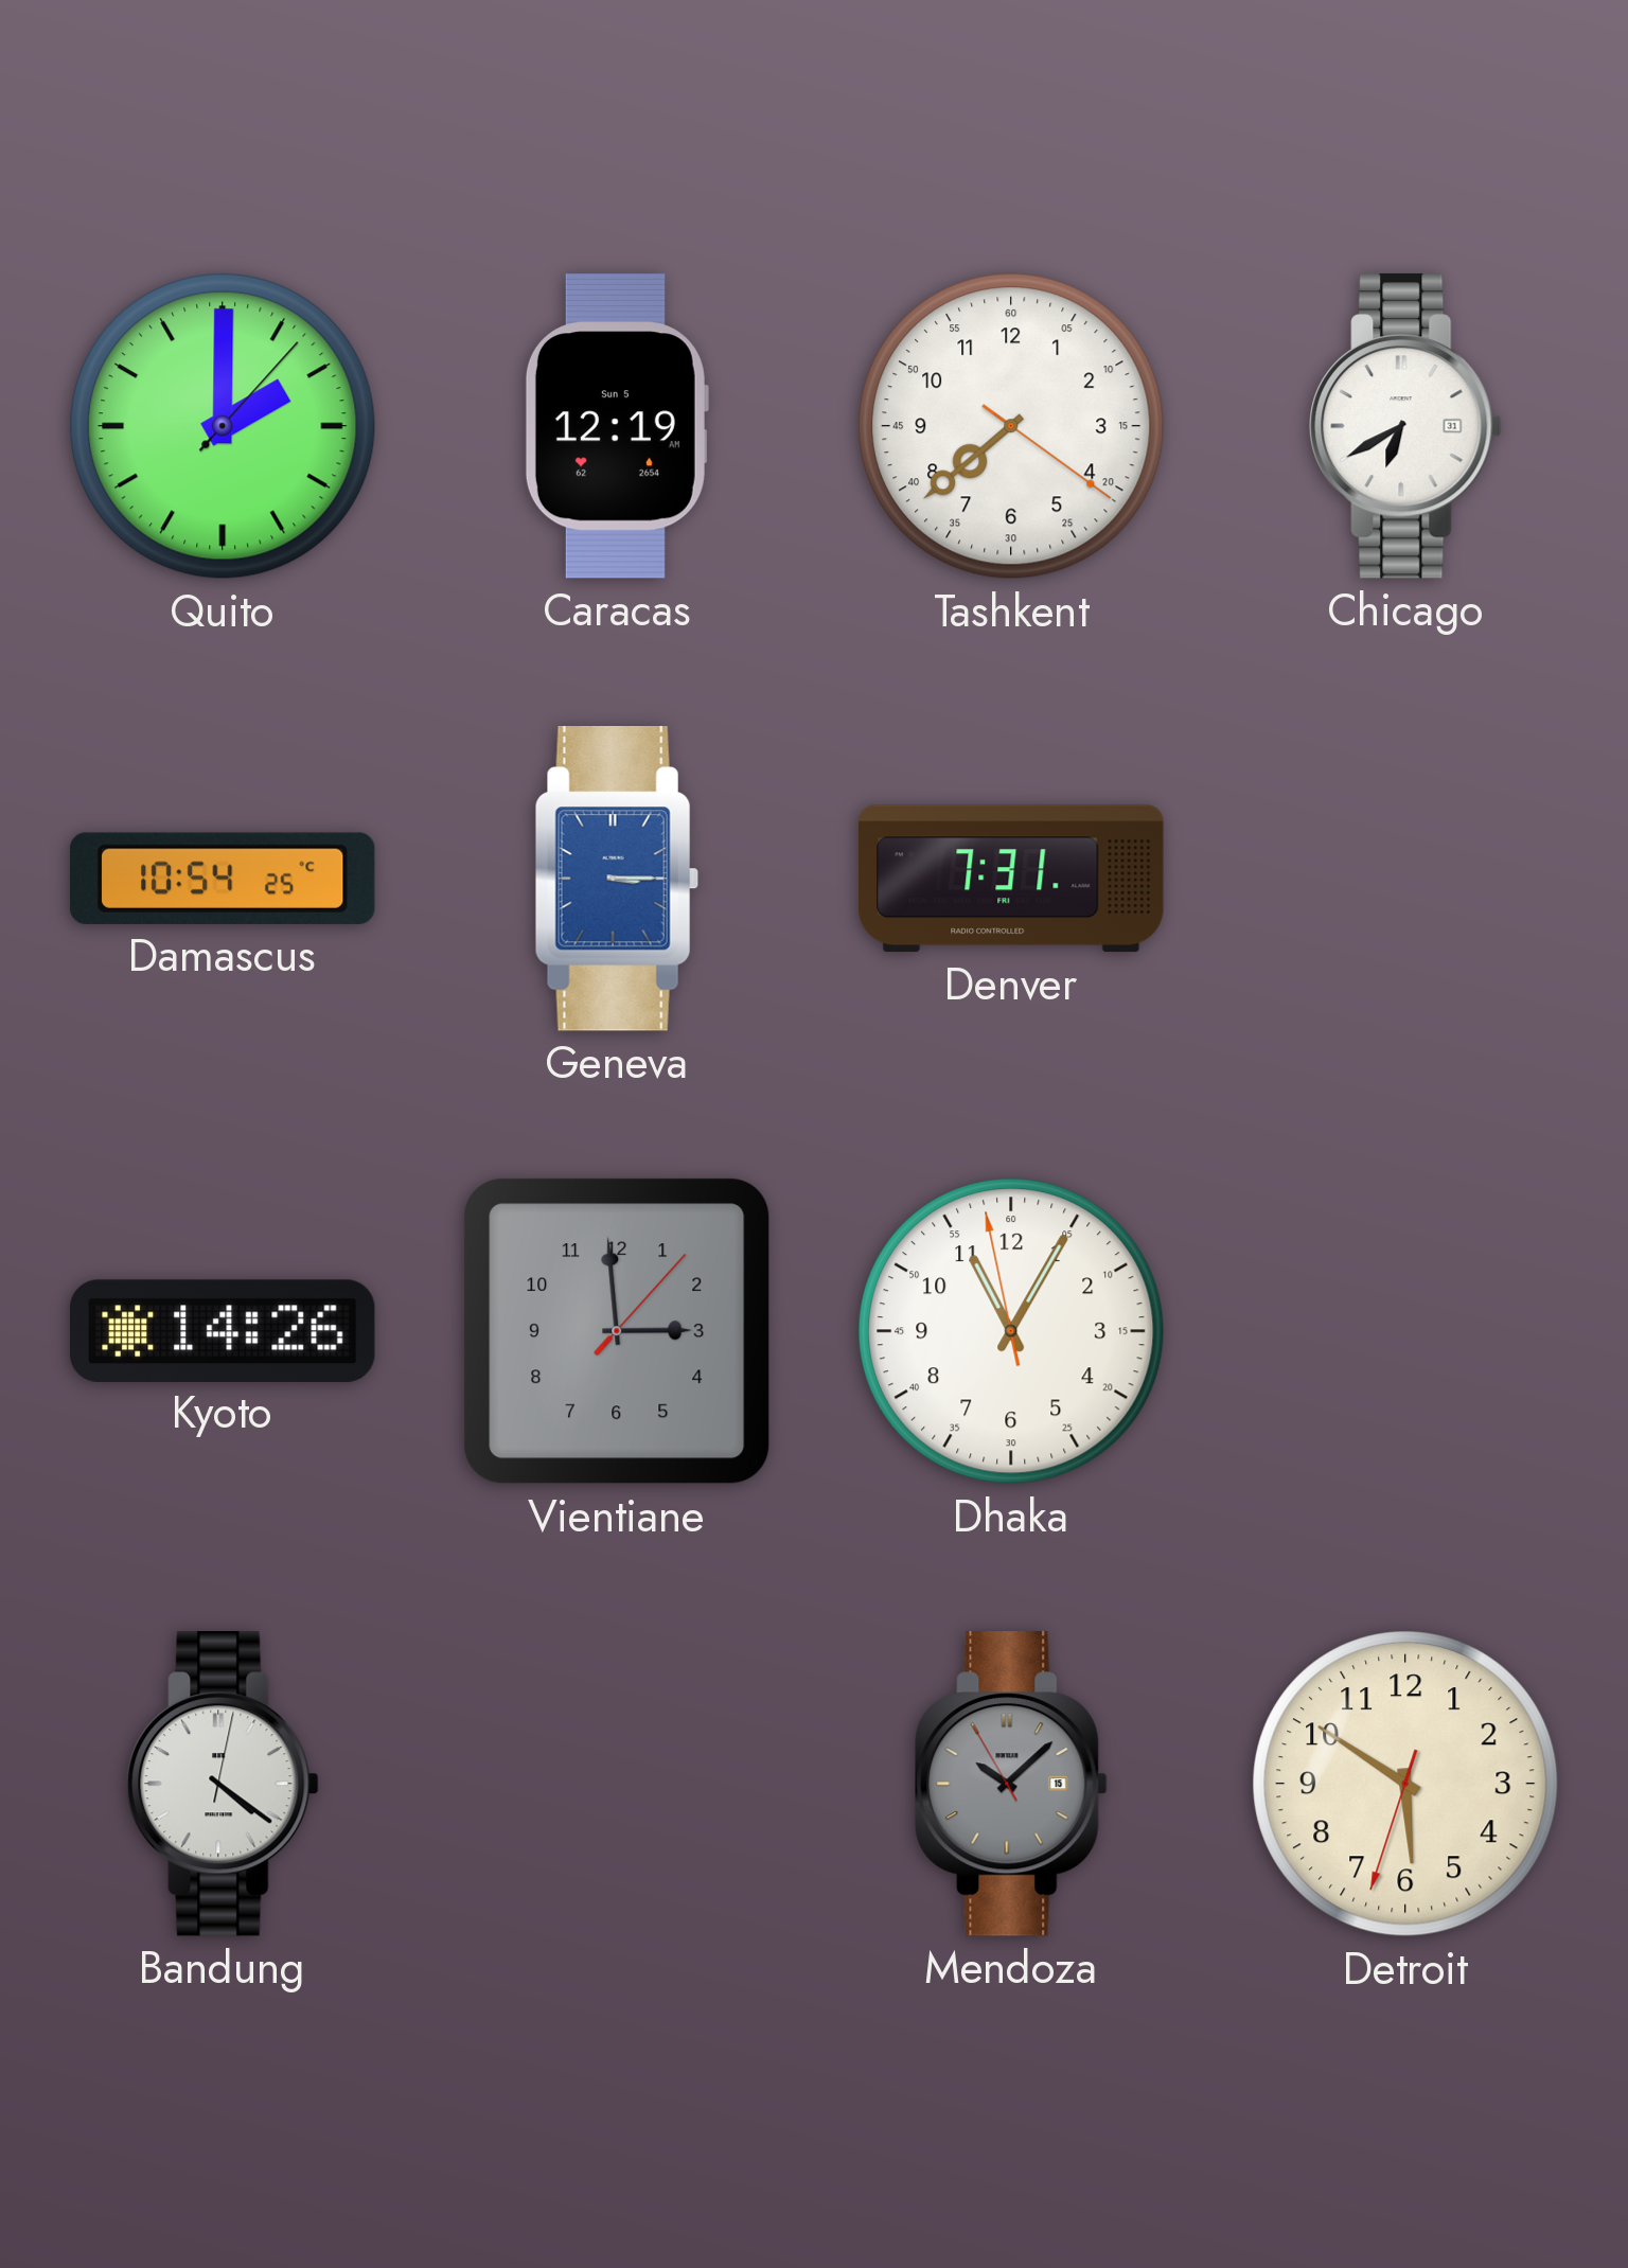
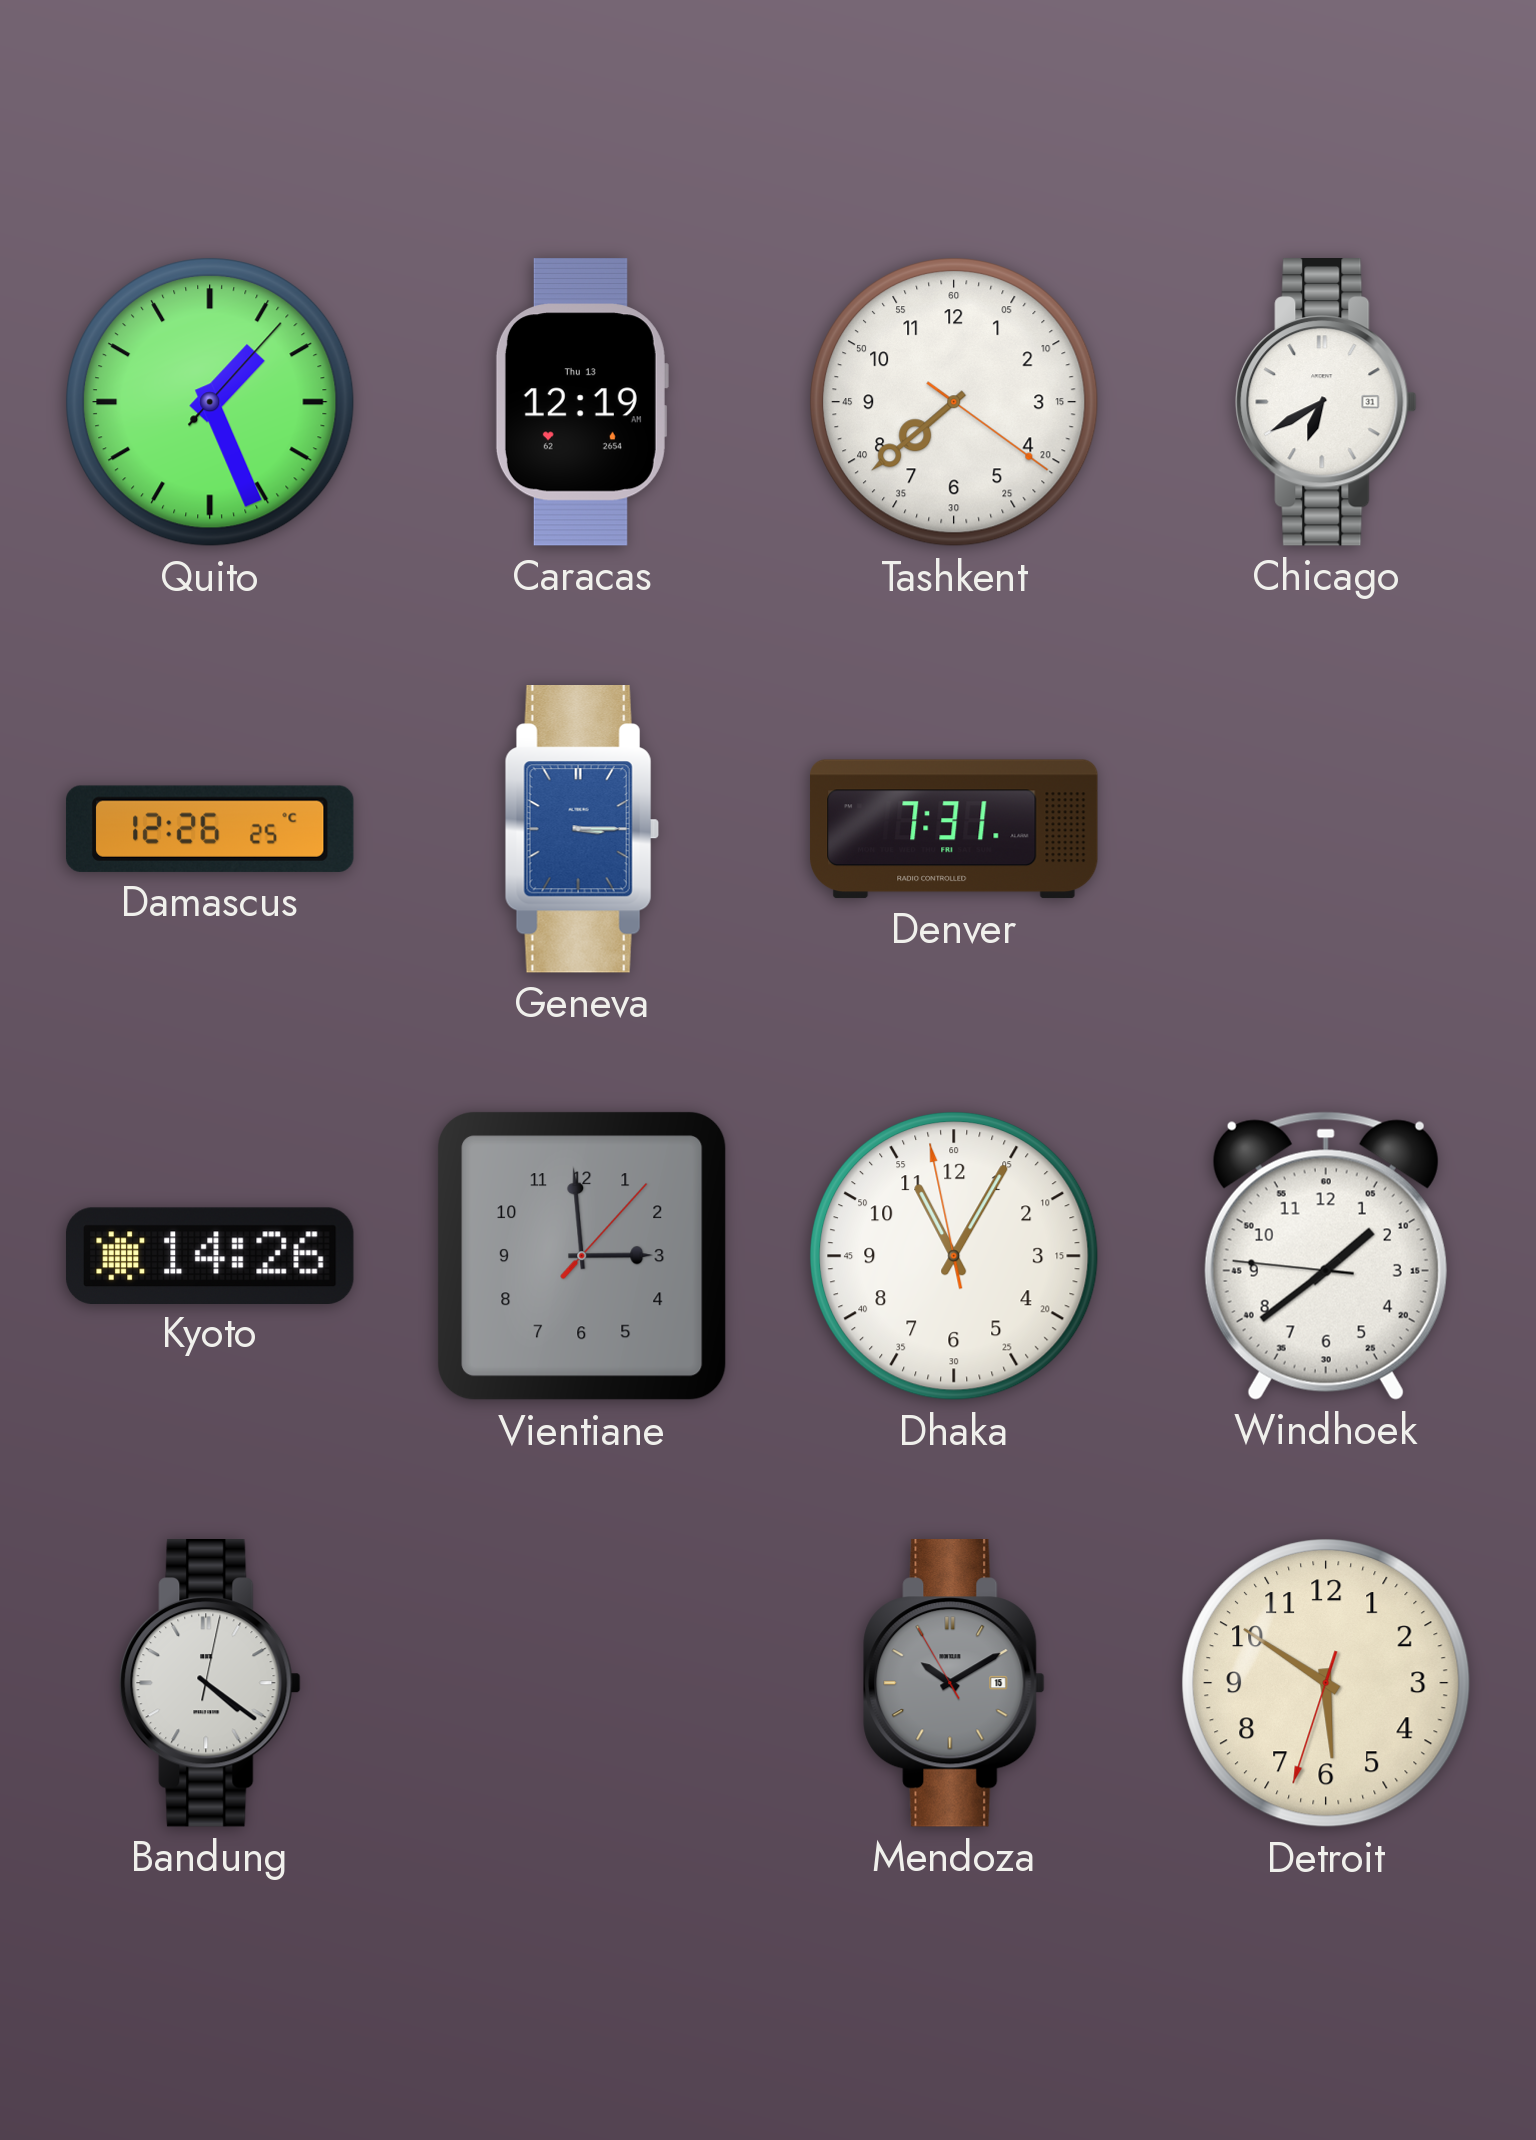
Quito: 2:00 -> 1:26
Caracas date: Sun 5 -> Thu 13
Damascus: 10:54 -> 12:26
Windhoek: none -> 1:38
Mendoza: 10:07 -> 10:09
